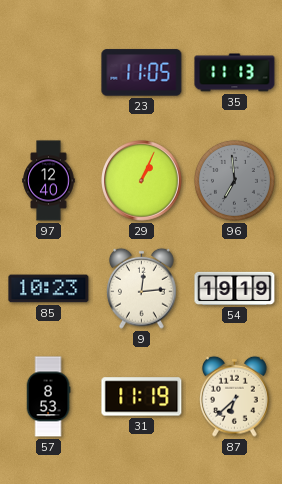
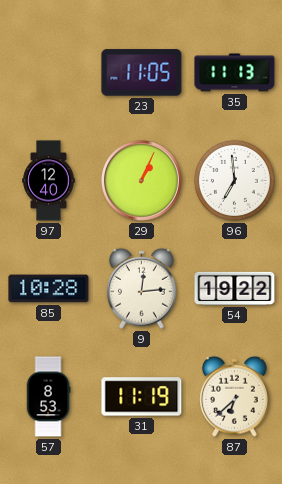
96 dial: grey -> white
85: 10:23 -> 10:28
54: 19:19 -> 19:22
